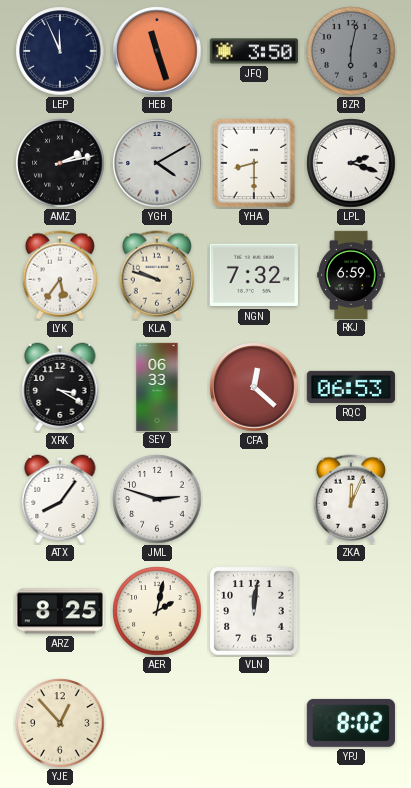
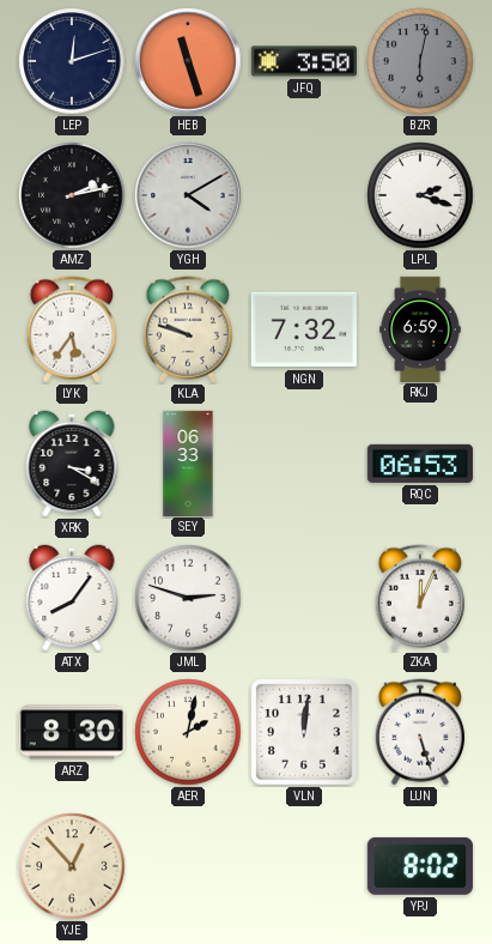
LEP: 11:56 -> 12:12
YHA: 8:30 -> none
CFA: 12:22 -> none
ARZ: 8:25 -> 8:30
LUN: none -> 5:27
